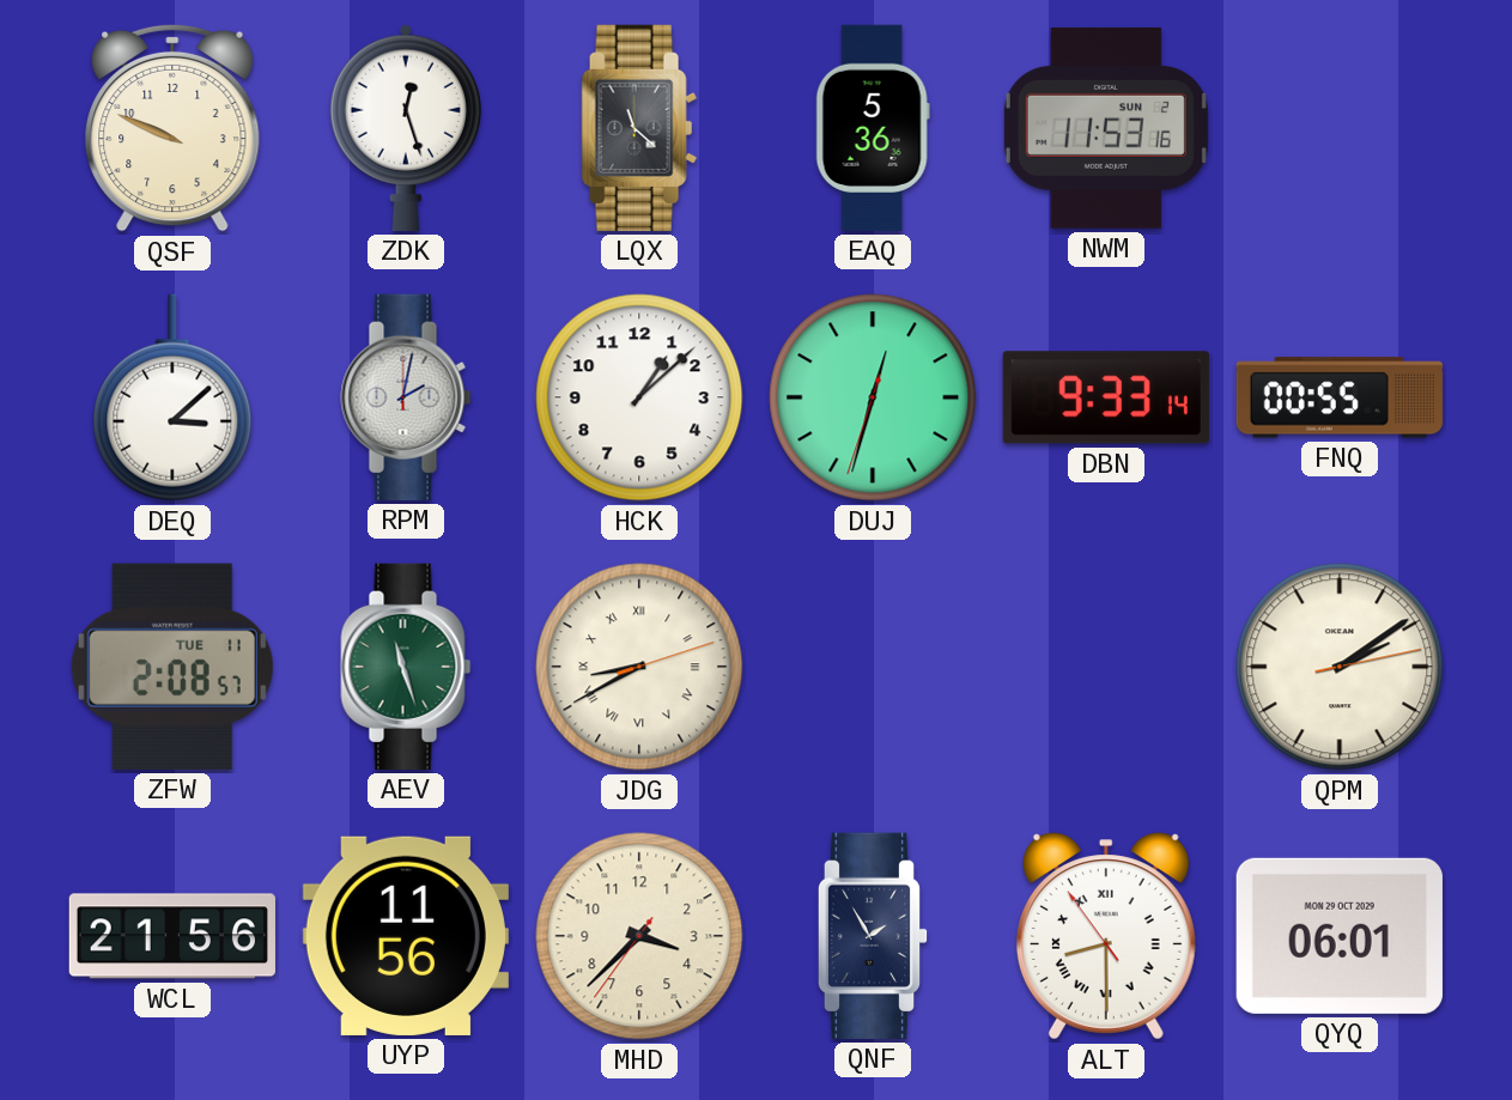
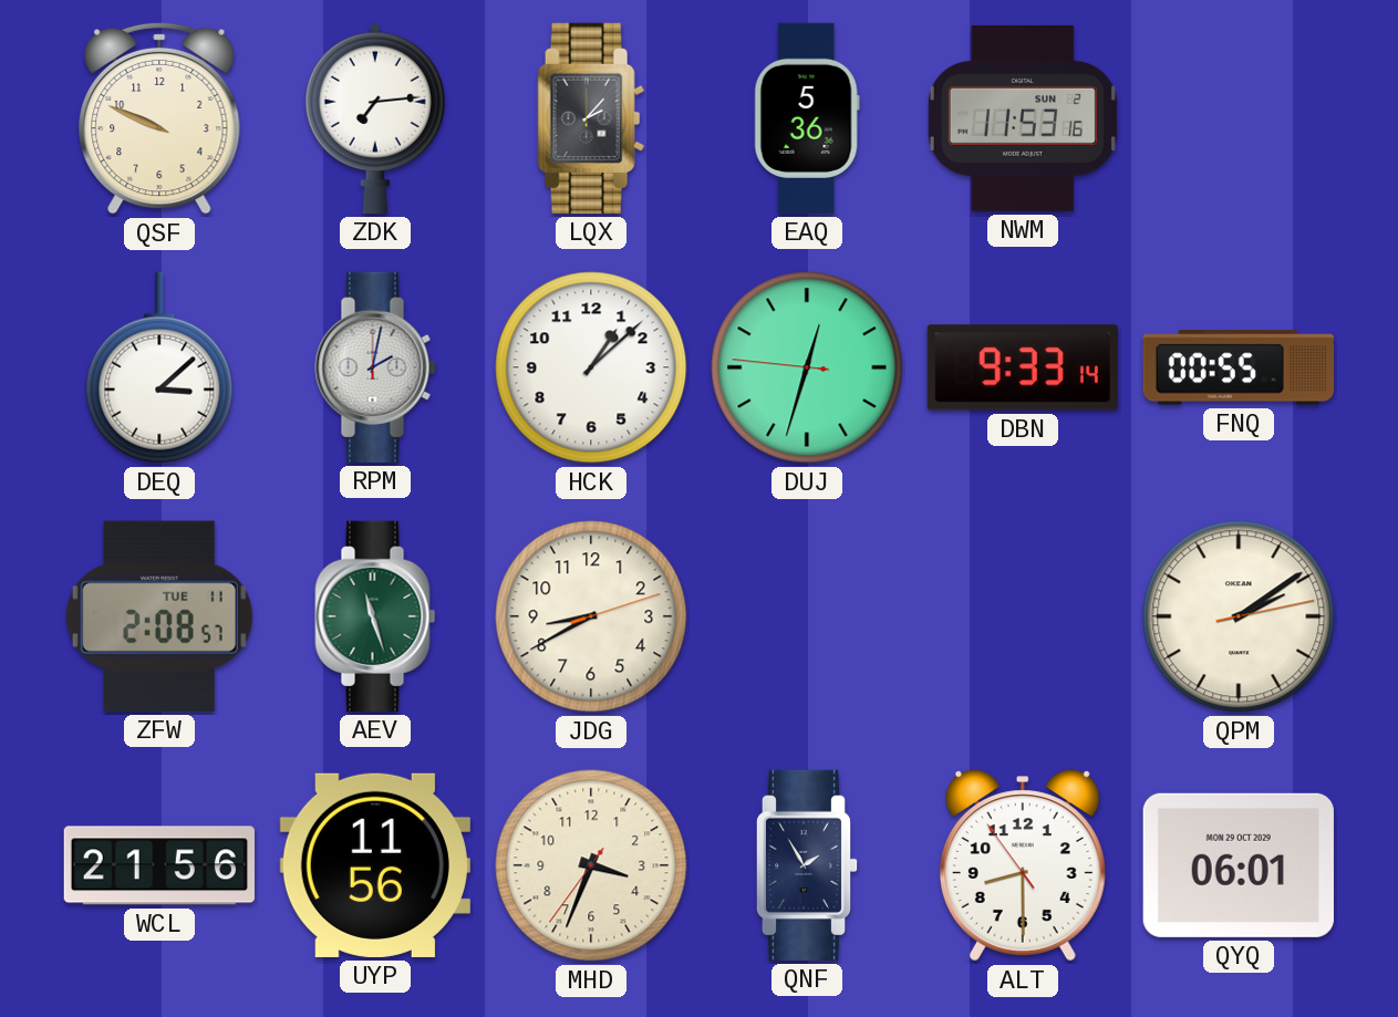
ZDK: 12:27 -> 7:14
LQX: 11:22 -> 2:07
DUJ: 12:32:33 -> 12:32:46
JDG numerals: Roman -> Arabic
MHD: 3:37 -> 3:33
ALT numerals: Roman -> Arabic
